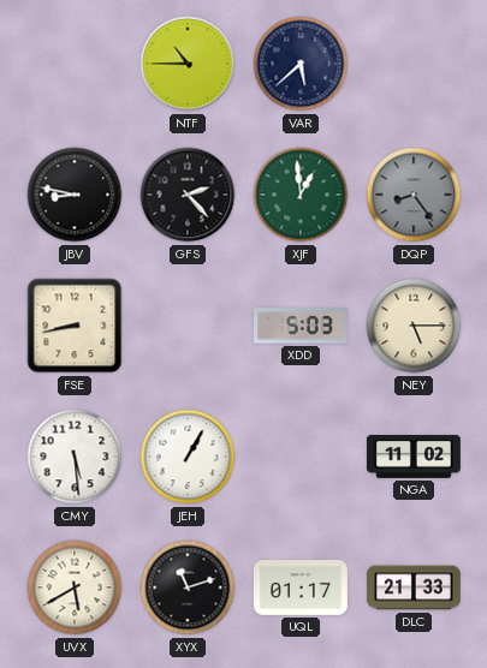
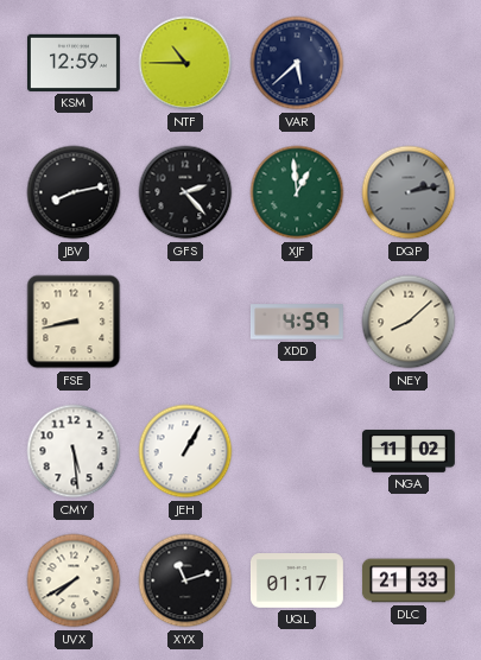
KSM: none -> 12:59
JBV: 8:47 -> 8:13
DQP: 8:24 -> 2:13
XDD: 5:03 -> 4:59
NEY: 5:15 -> 8:08
UVX: 5:40 -> 7:40
